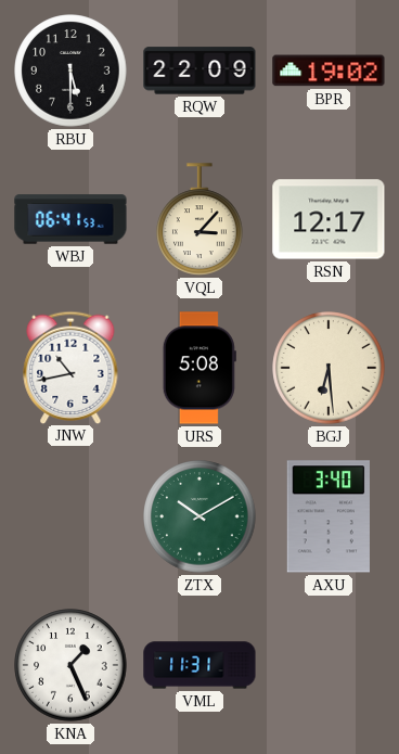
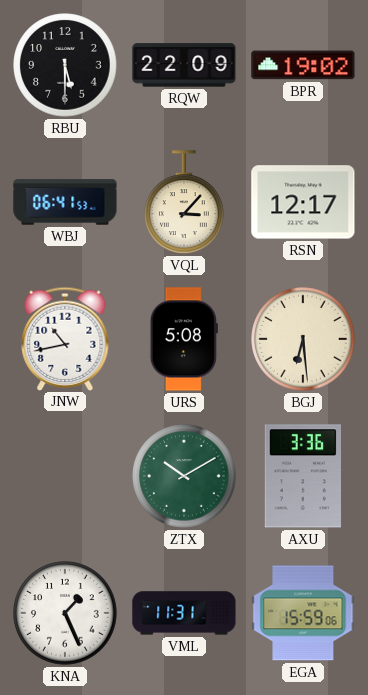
AXU: 3:40 -> 3:36
EGA: none -> 15:59
